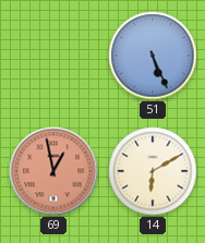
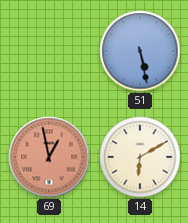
51: 5:26 -> 5:28
